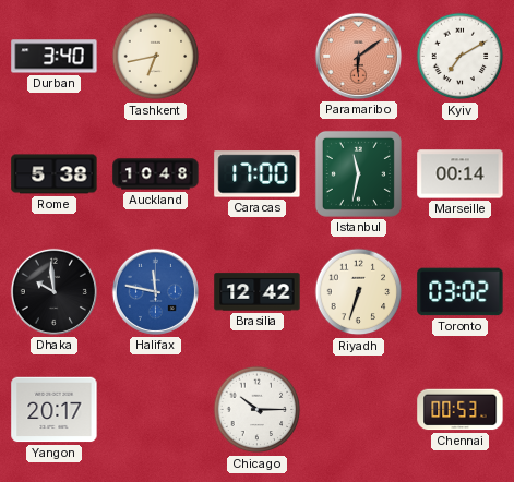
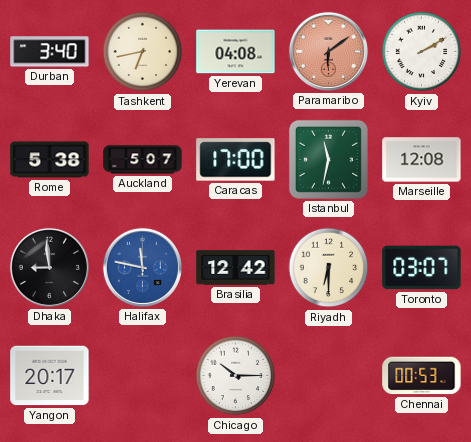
Yerevan: none -> 04:08
Kyiv: 7:10 -> 2:10
Auckland: 10:48 -> 5:07
Marseille: 00:14 -> 12:08
Dhaka: 9:59 -> 8:59
Riyadh: 6:33 -> 6:30
Toronto: 03:02 -> 03:07
